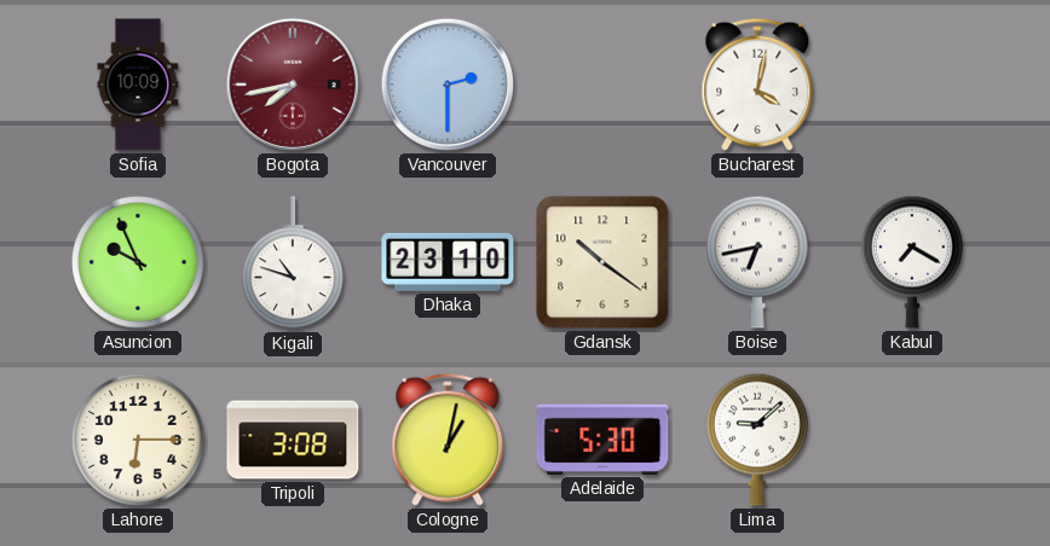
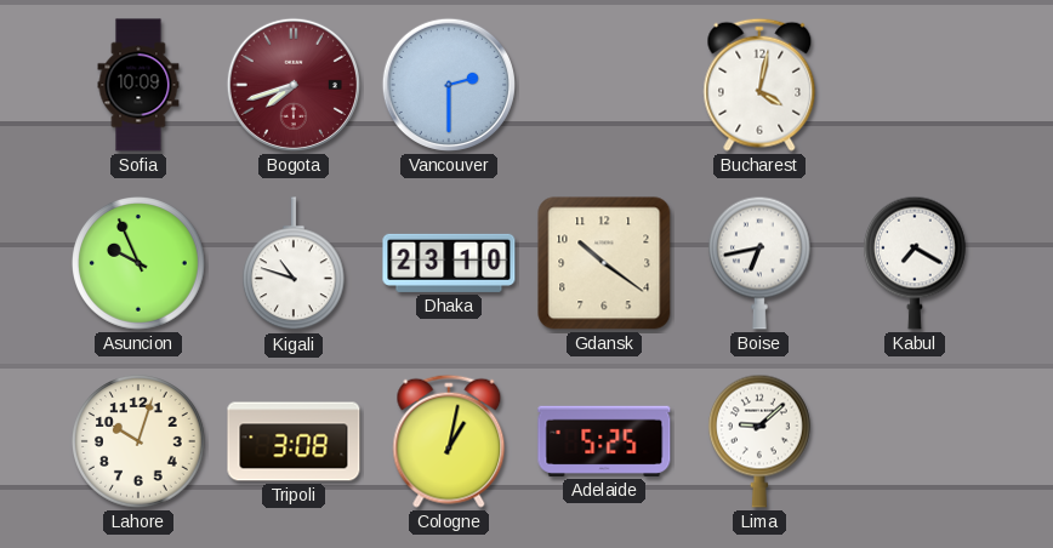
Bogota: 7:43 -> 7:42
Lahore: 6:15 -> 10:03
Adelaide: 5:30 -> 5:25
